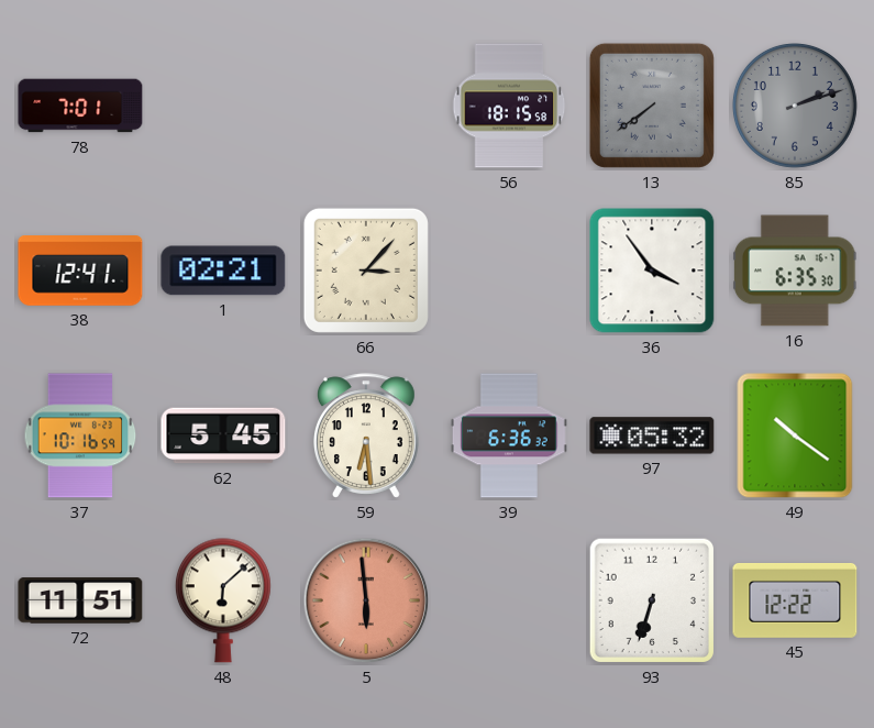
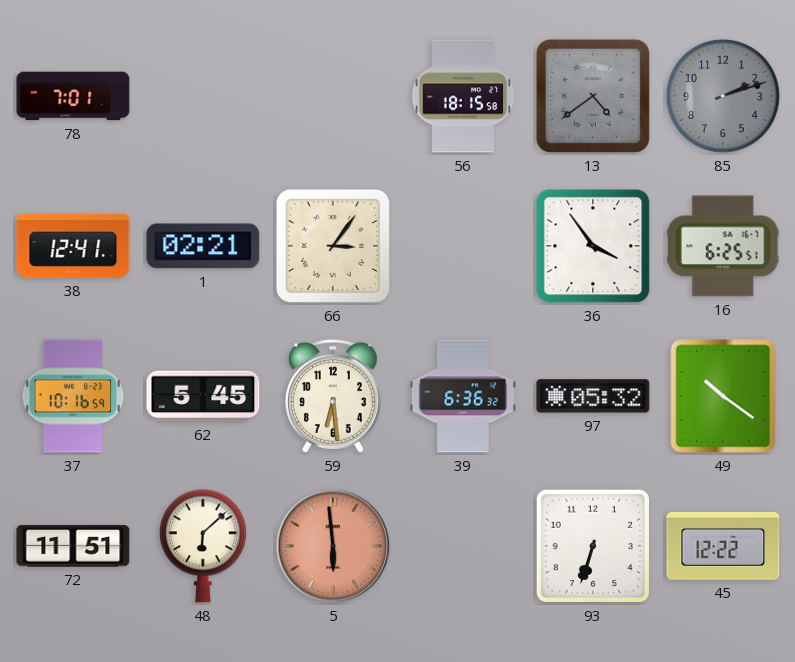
13: 7:39 -> 4:39
66: 3:07 -> 3:06
16: 6:35 -> 6:25
